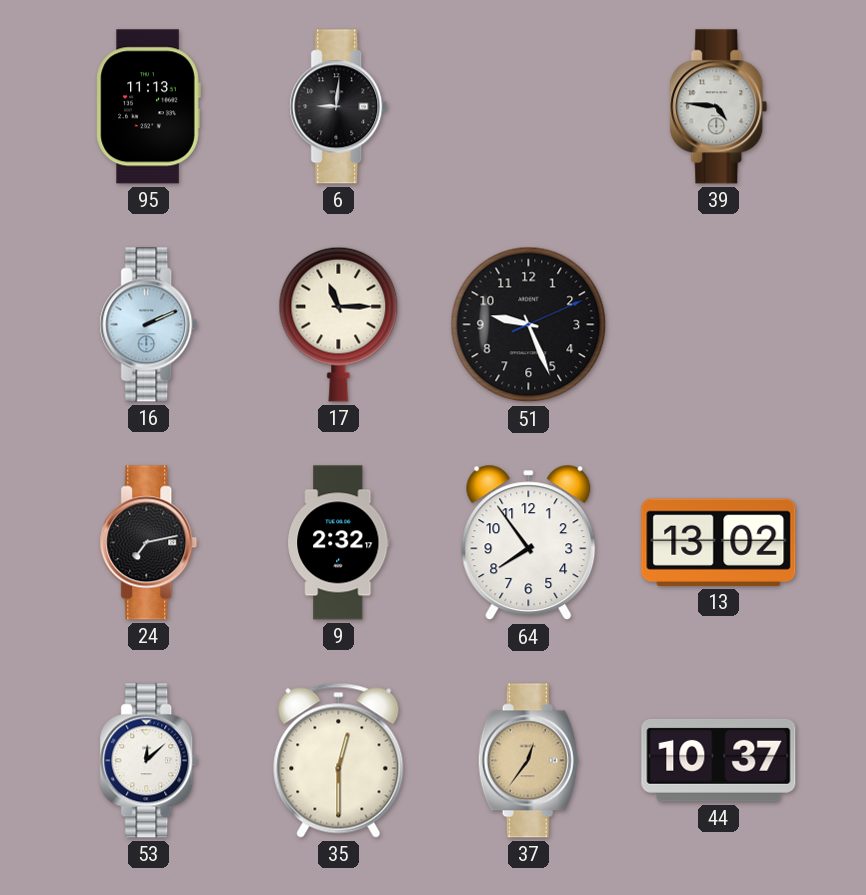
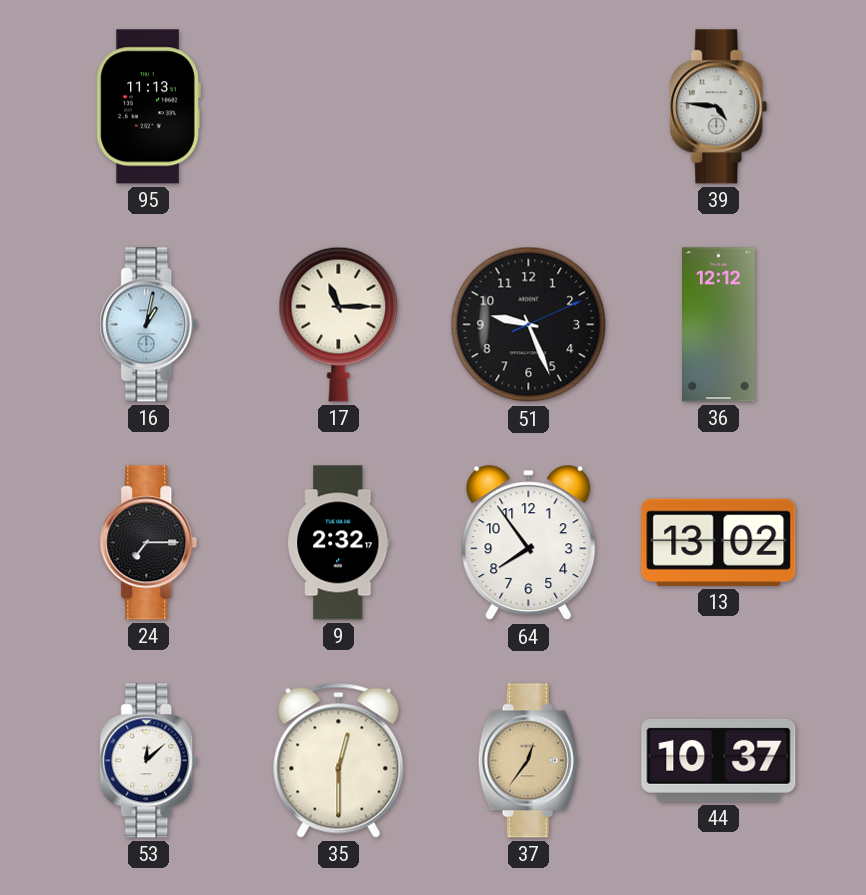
6: 9:01 -> none
16: 2:11 -> 1:02
36: none -> 12:12
24: 7:13 -> 7:15
